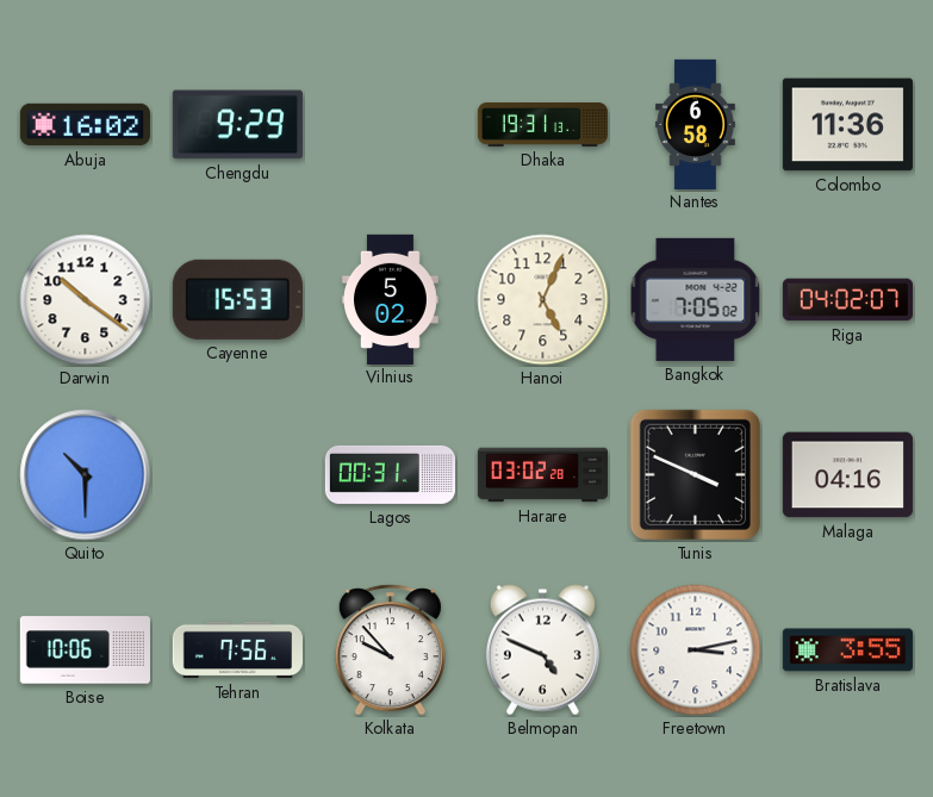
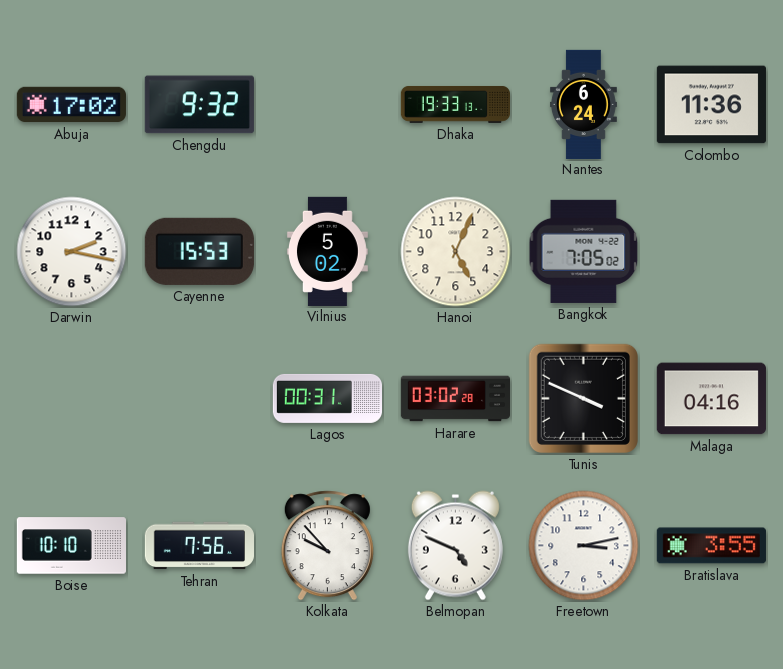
Abuja: 16:02 -> 17:02
Chengdu: 9:29 -> 9:32
Dhaka: 19:31 -> 19:33
Nantes: 6:58 -> 6:24
Darwin: 10:21 -> 2:17
Riga: 04:02 -> none
Quito: 10:30 -> none
Boise: 10:06 -> 10:10
